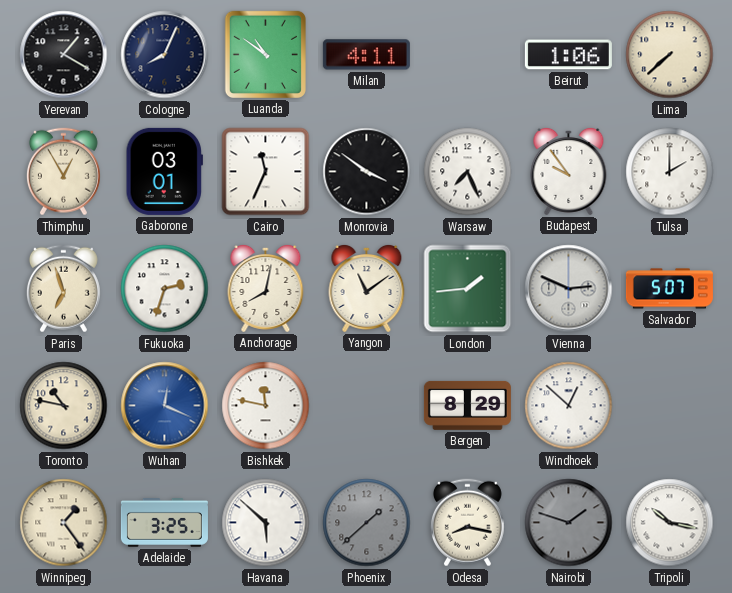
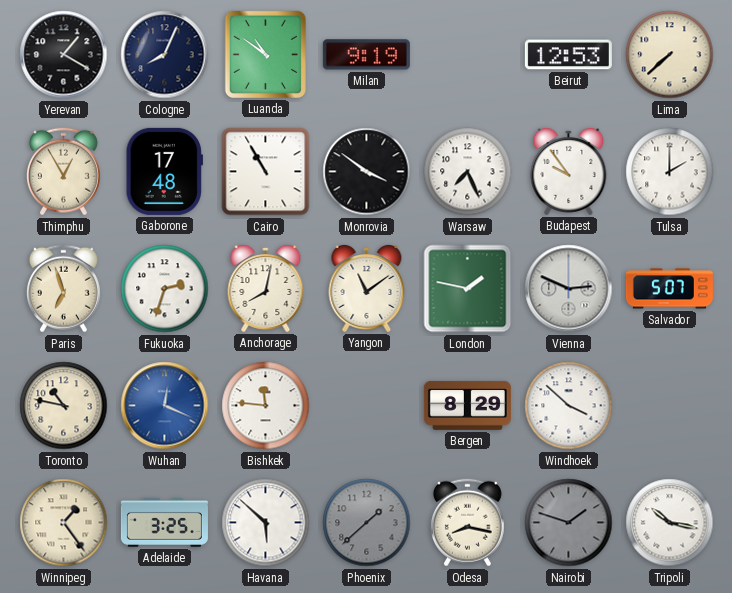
Milan: 4:11 -> 9:19
Beirut: 1:06 -> 12:53
Gaborone: 03:01 -> 17:48
Cairo: 11:34 -> 10:55
London: 1:44 -> 1:47
Bishkek: 11:47 -> 11:46
Windhoek: 12:52 -> 3:52
